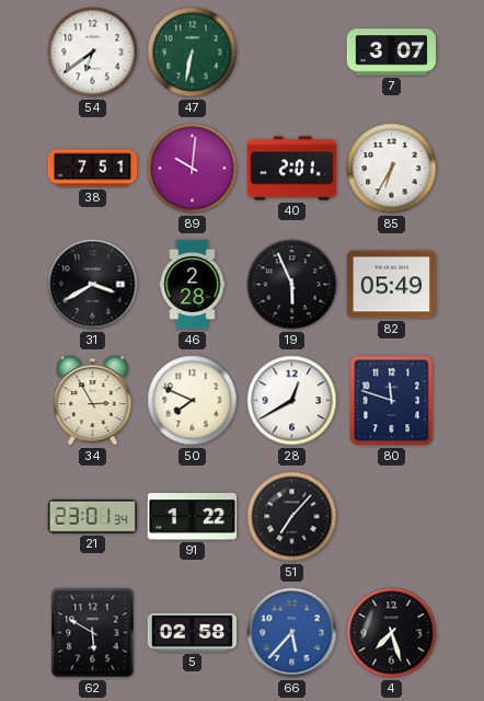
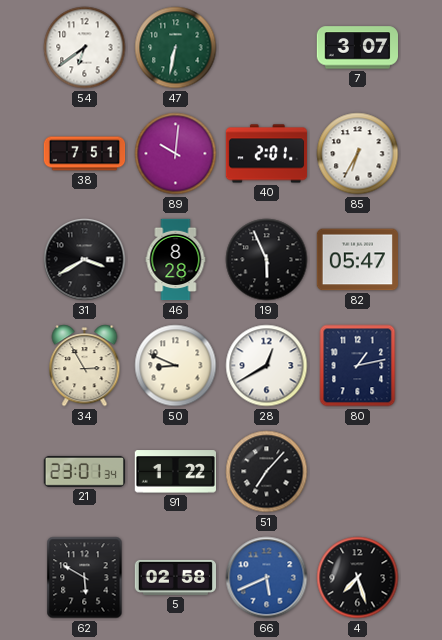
46: 2:28 -> 8:28
82: 05:49 -> 05:47
50: 7:49 -> 8:49
80: 11:48 -> 1:13
66: 5:37 -> 5:41
